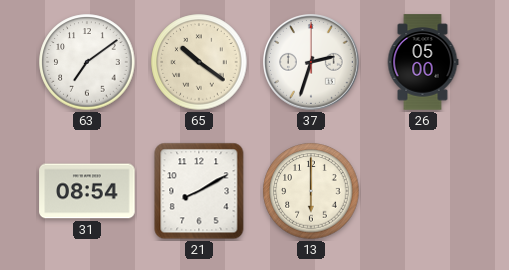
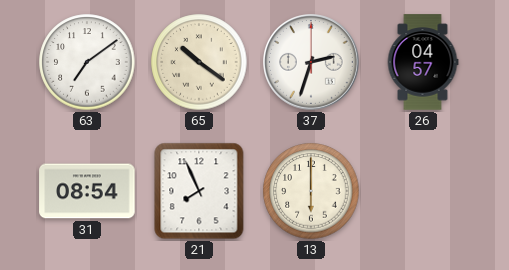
26: 05:00 -> 04:57
21: 8:10 -> 7:56
